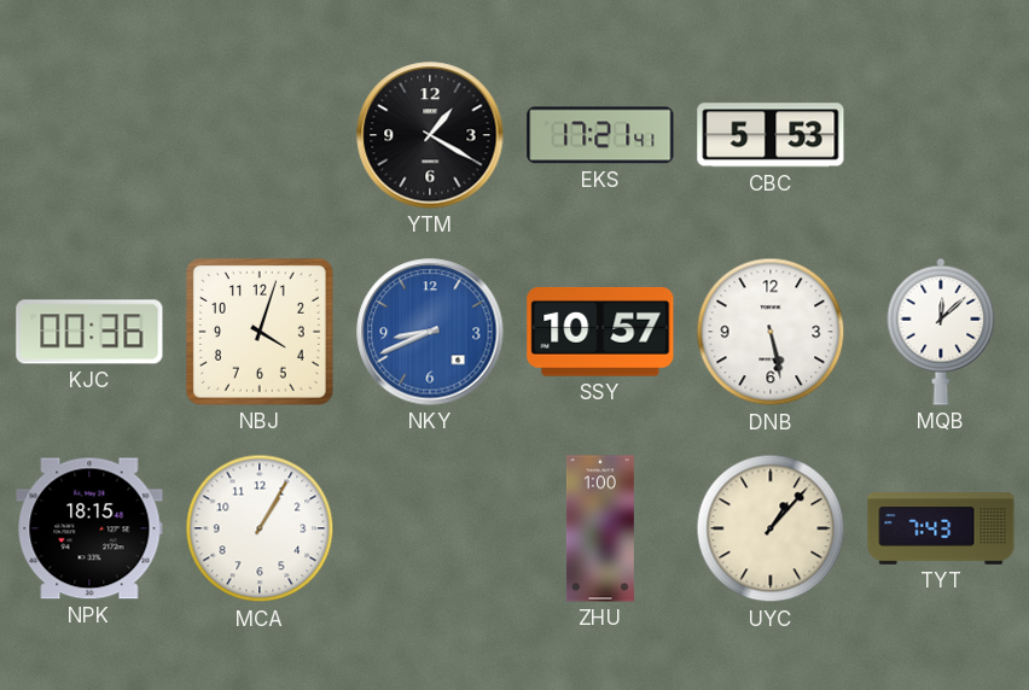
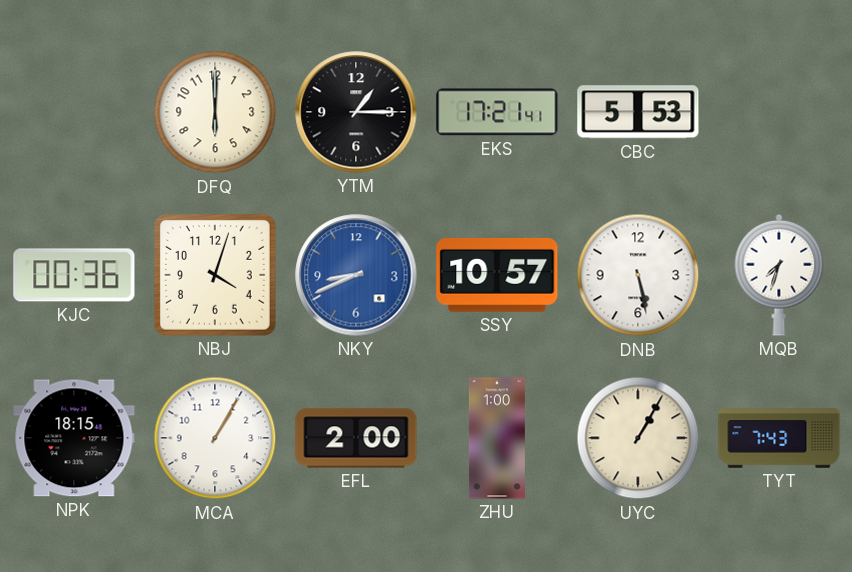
DFQ: none -> 6:00
YTM: 1:20 -> 1:15
MQB: 12:08 -> 7:33
EFL: none -> 2:00
UYC: 1:07 -> 1:05
